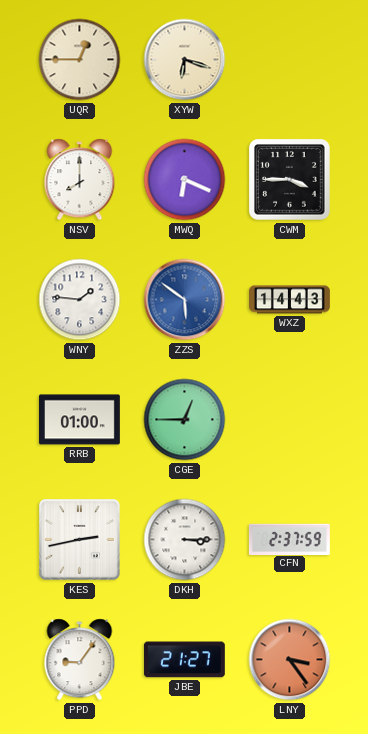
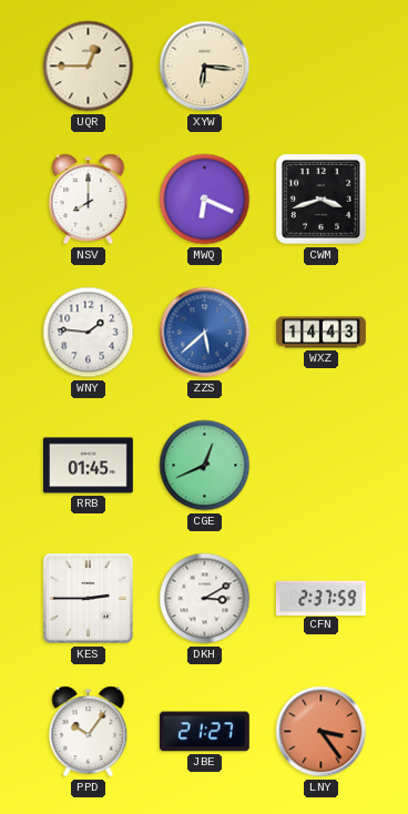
XYW: 6:18 -> 6:16
CWM: 3:45 -> 3:42
ZZS: 5:51 -> 5:38
RRB: 01:00 -> 01:45
CGE: 12:45 -> 12:41
KES: 2:43 -> 2:45
DKH: 3:15 -> 3:10
PPD: 9:06 -> 10:06
